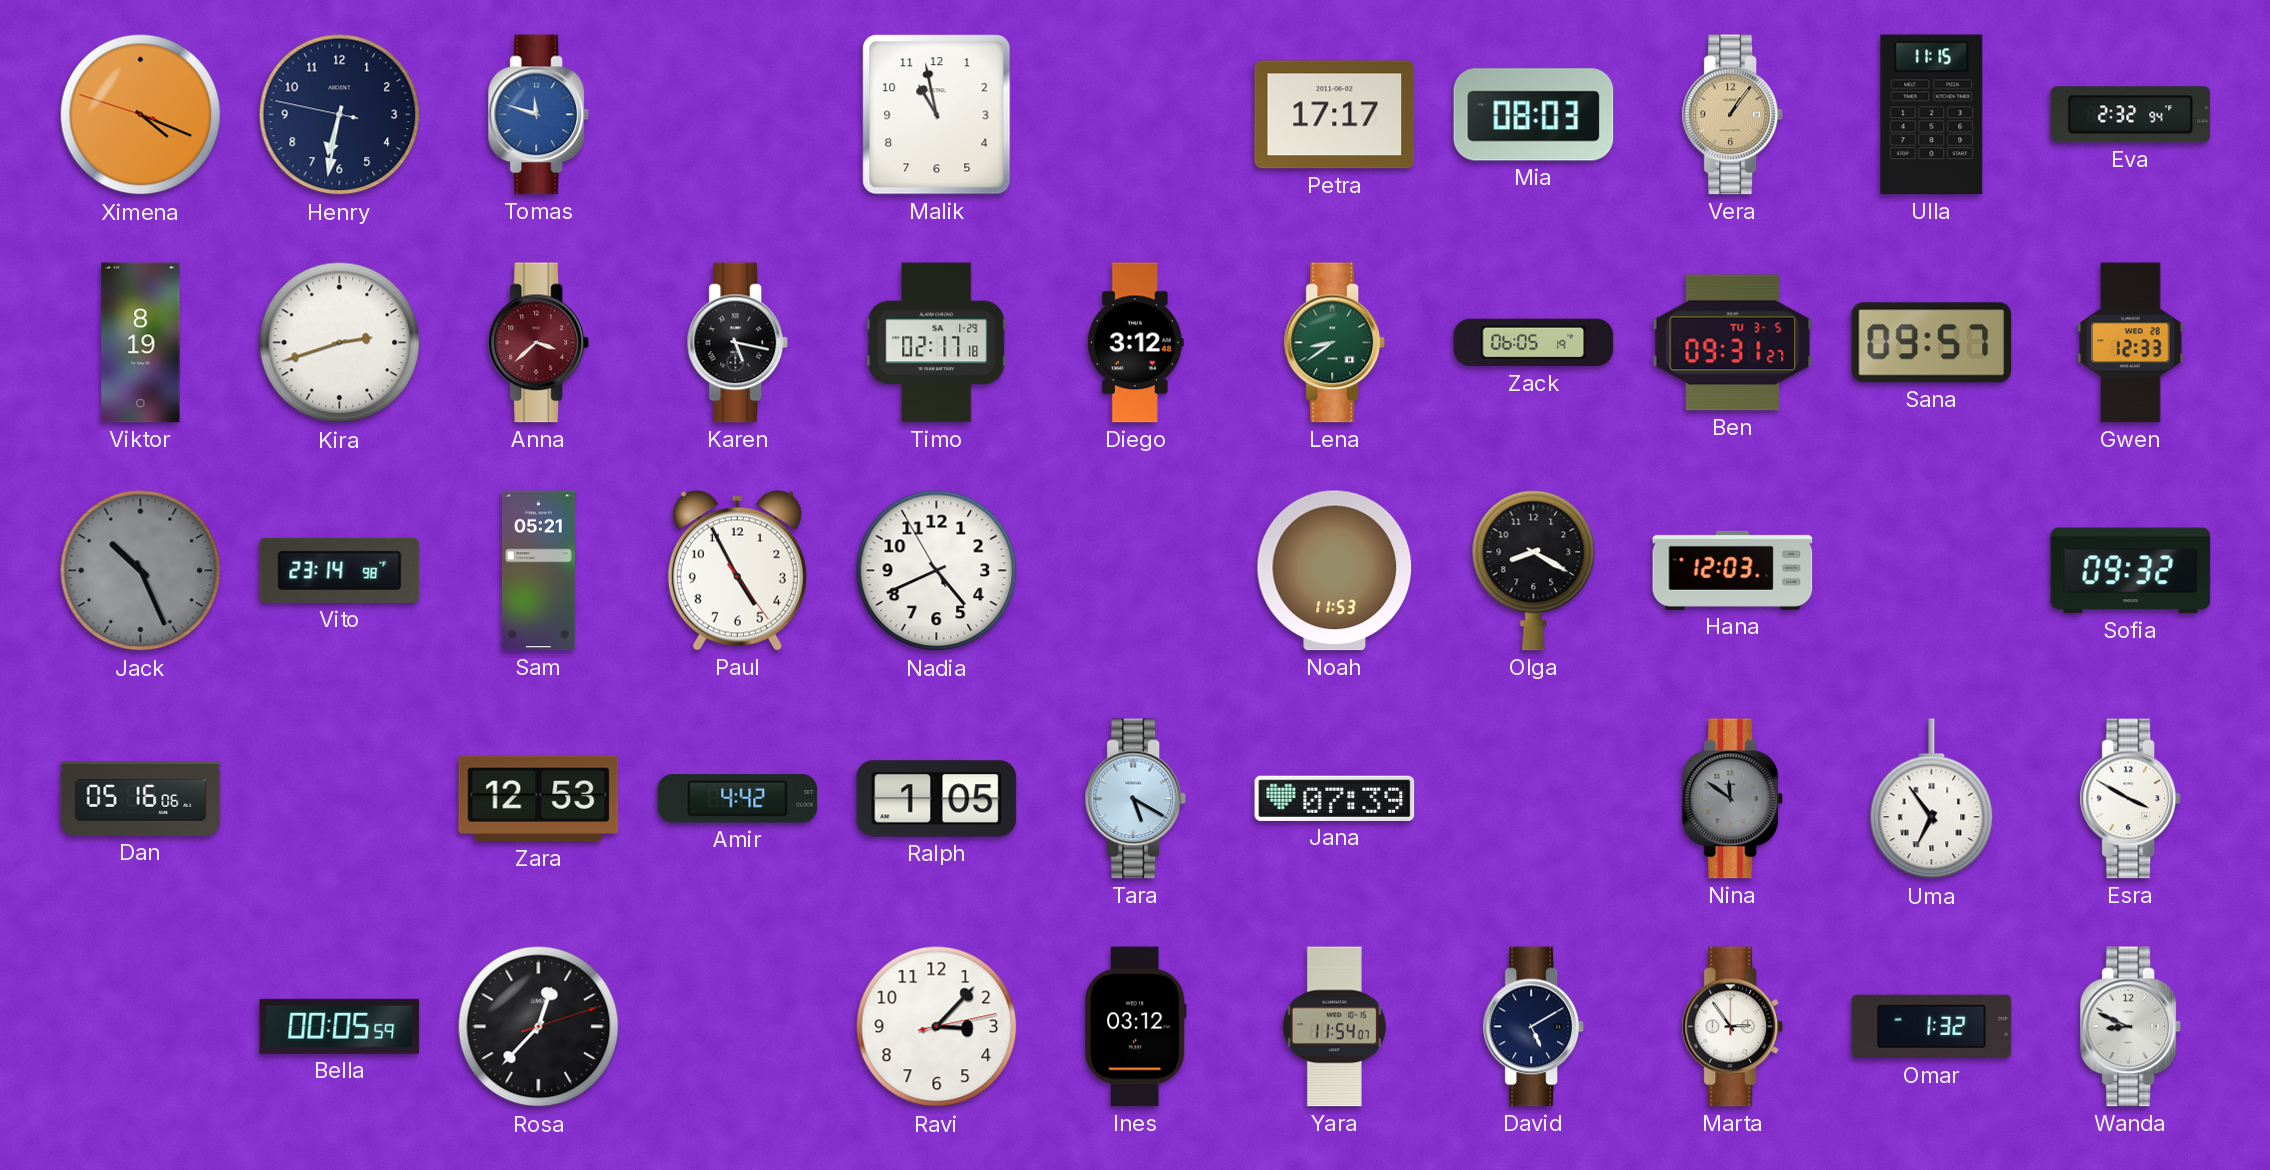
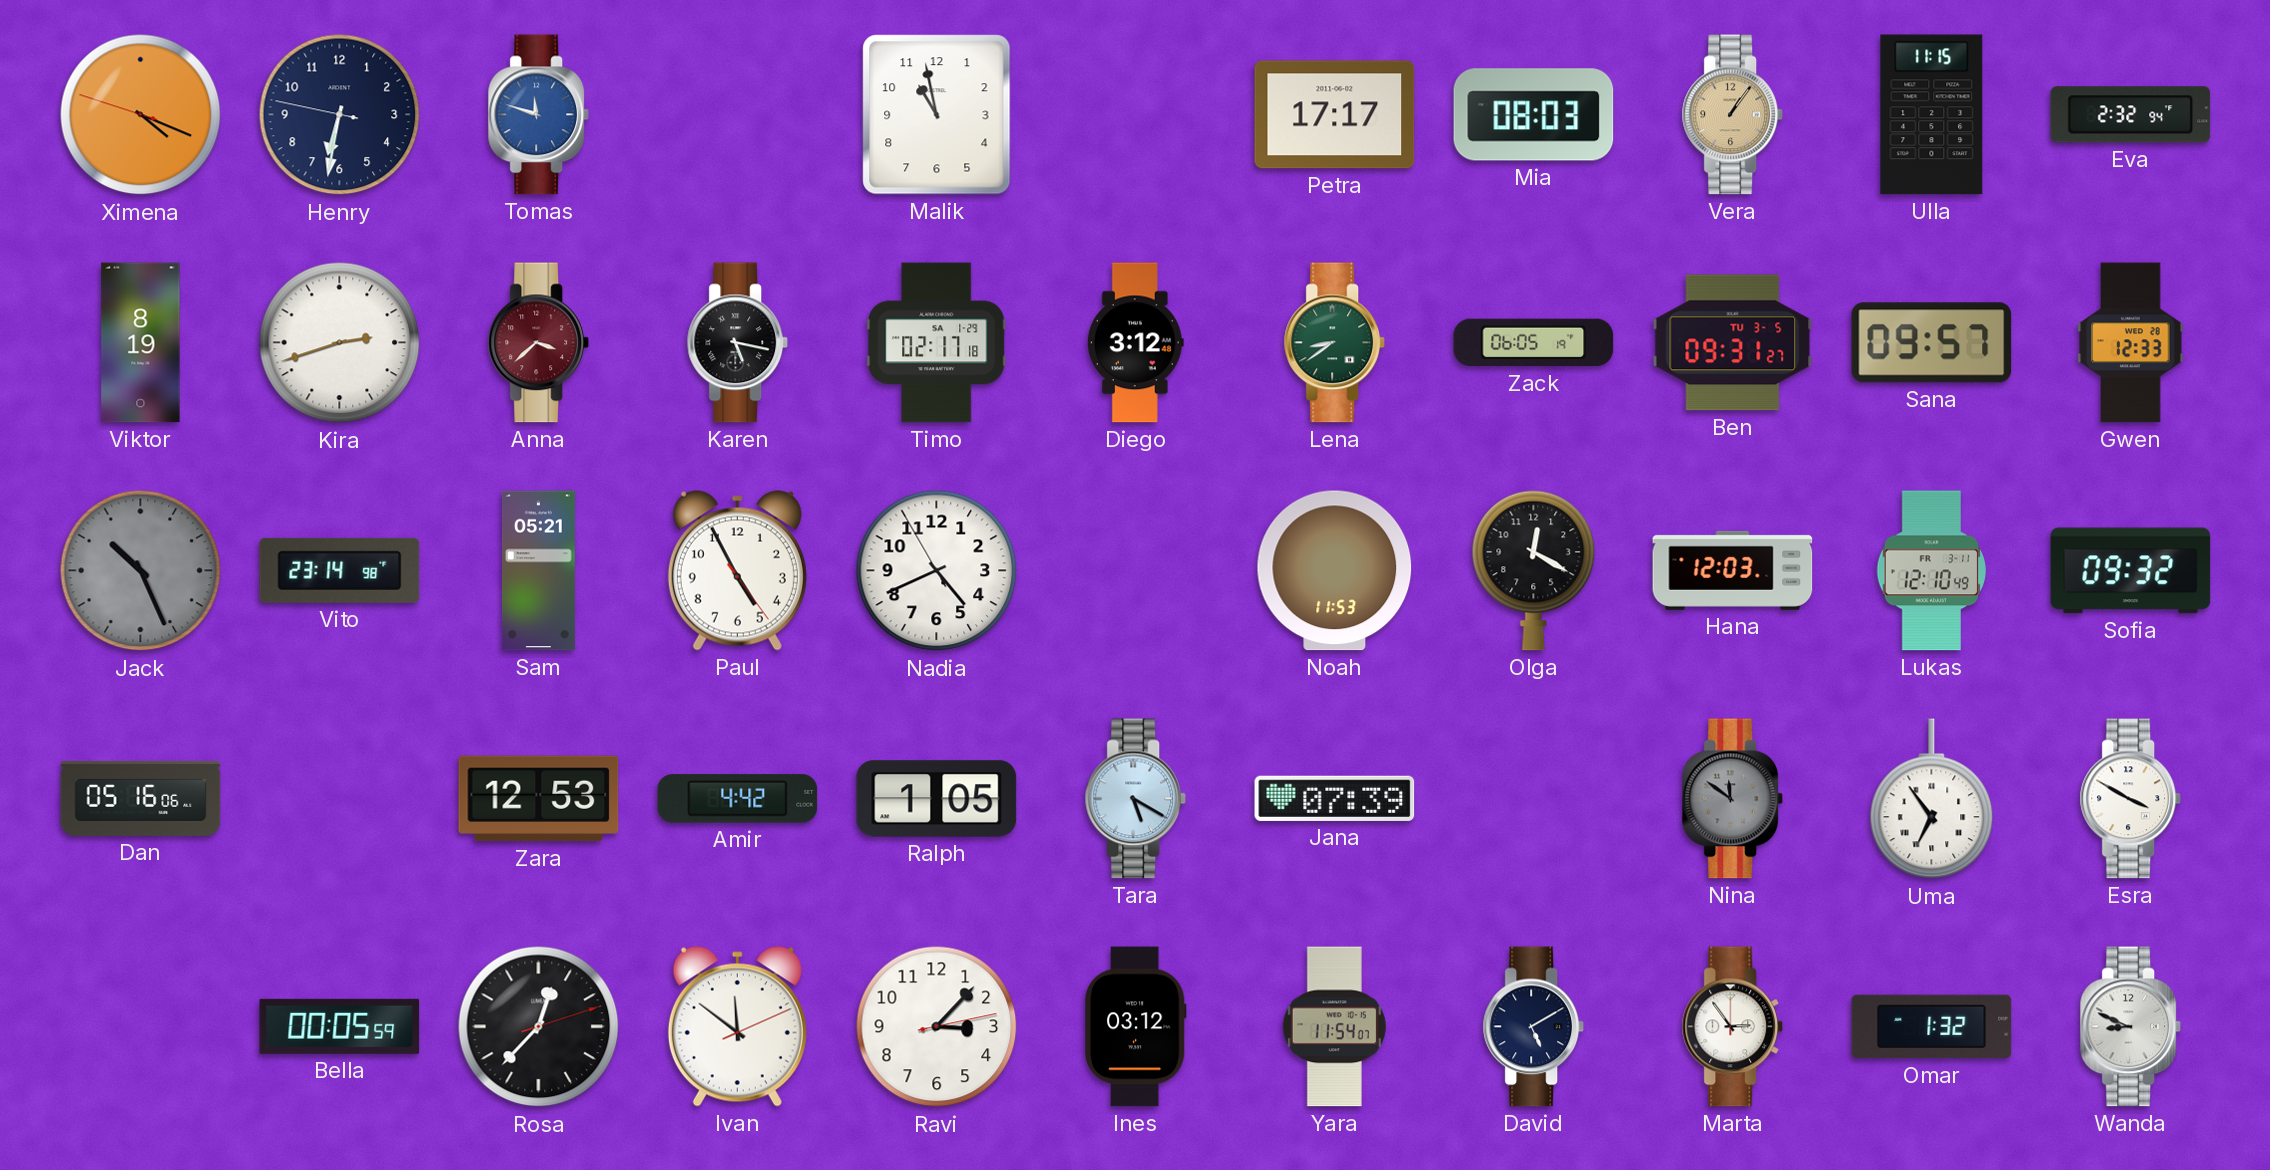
Olga: 8:20 -> 12:20
Lukas: none -> 12:10
Ivan: none -> 11:51
